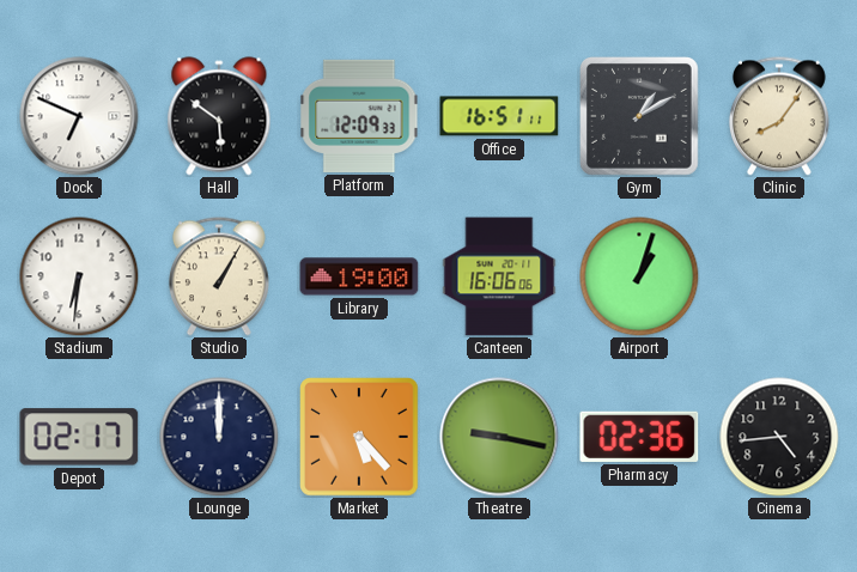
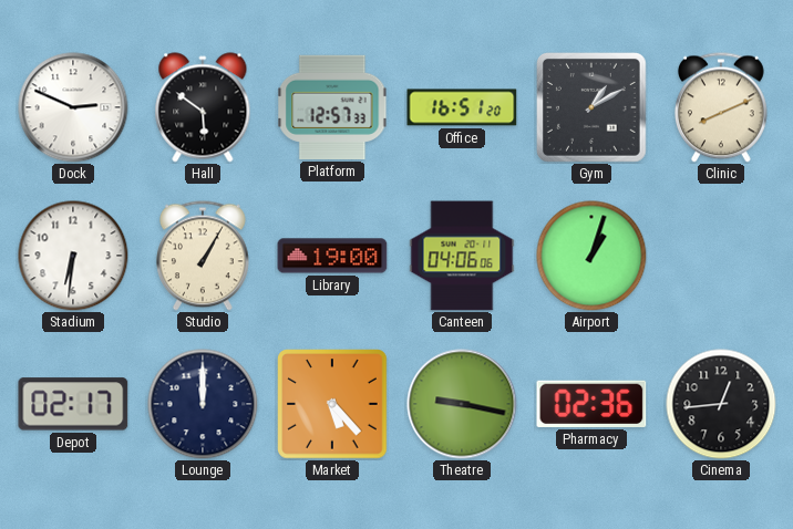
Dock: 6:49 -> 2:49
Platform: 12:09 -> 12:57
Office: 16:51:11 -> 16:51:20
Clinic: 8:06 -> 8:11
Canteen: 16:06 -> 04:06
Cinema: 4:44 -> 12:44
